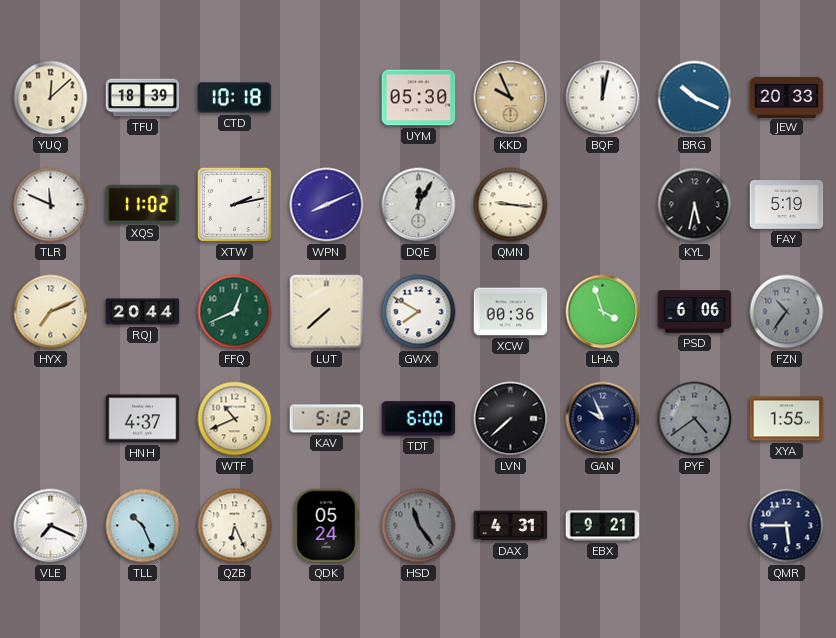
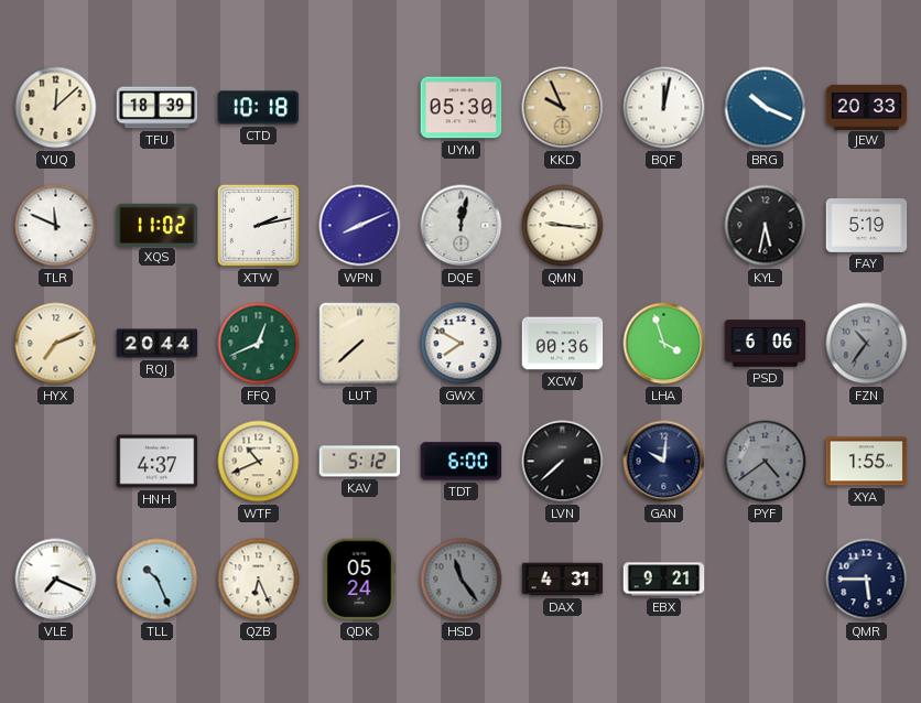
DQE: 12:05 -> 12:02
GAN: 9:56 -> 10:01
